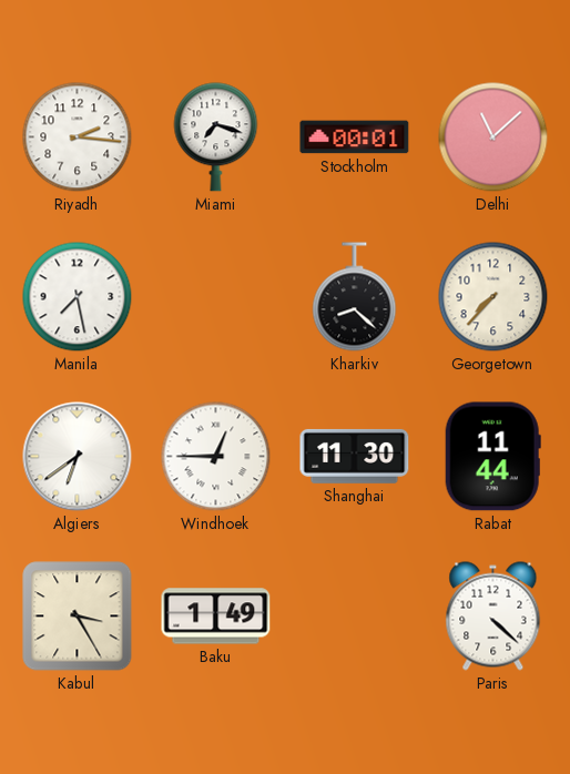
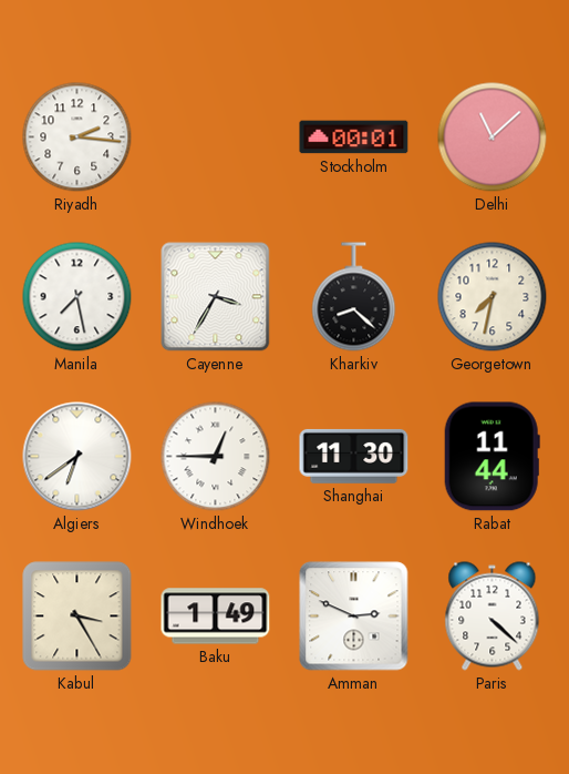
Miami: 7:18 -> none
Cayenne: none -> 3:35
Georgetown: 7:37 -> 7:32
Amman: none -> 2:49
